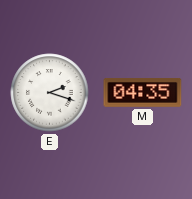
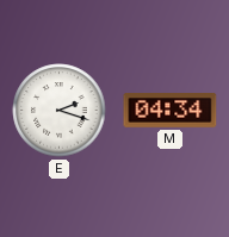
M: 04:35 -> 04:34
